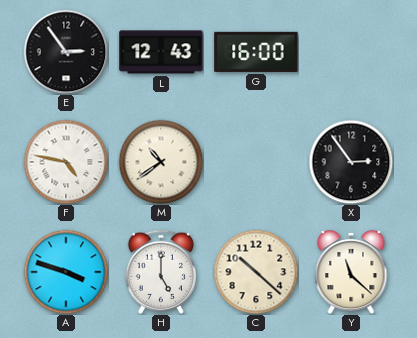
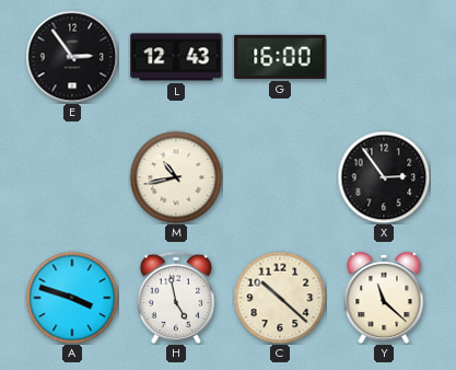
F: 4:47 -> none
M: 10:39 -> 10:43
H: 5:00 -> 4:58
